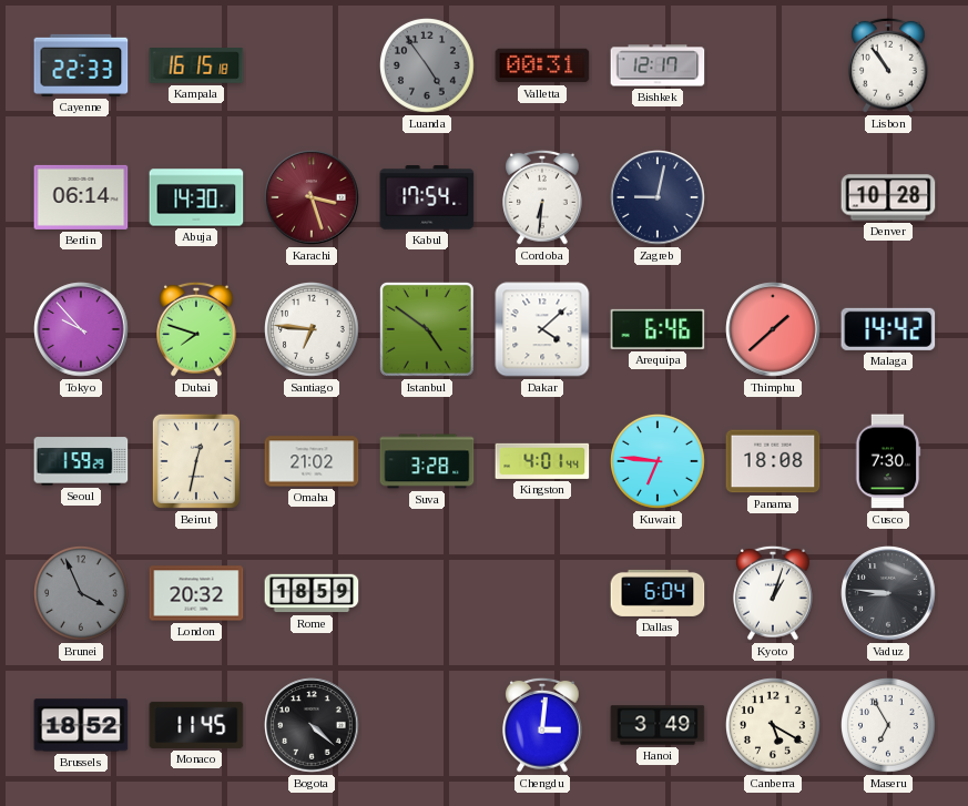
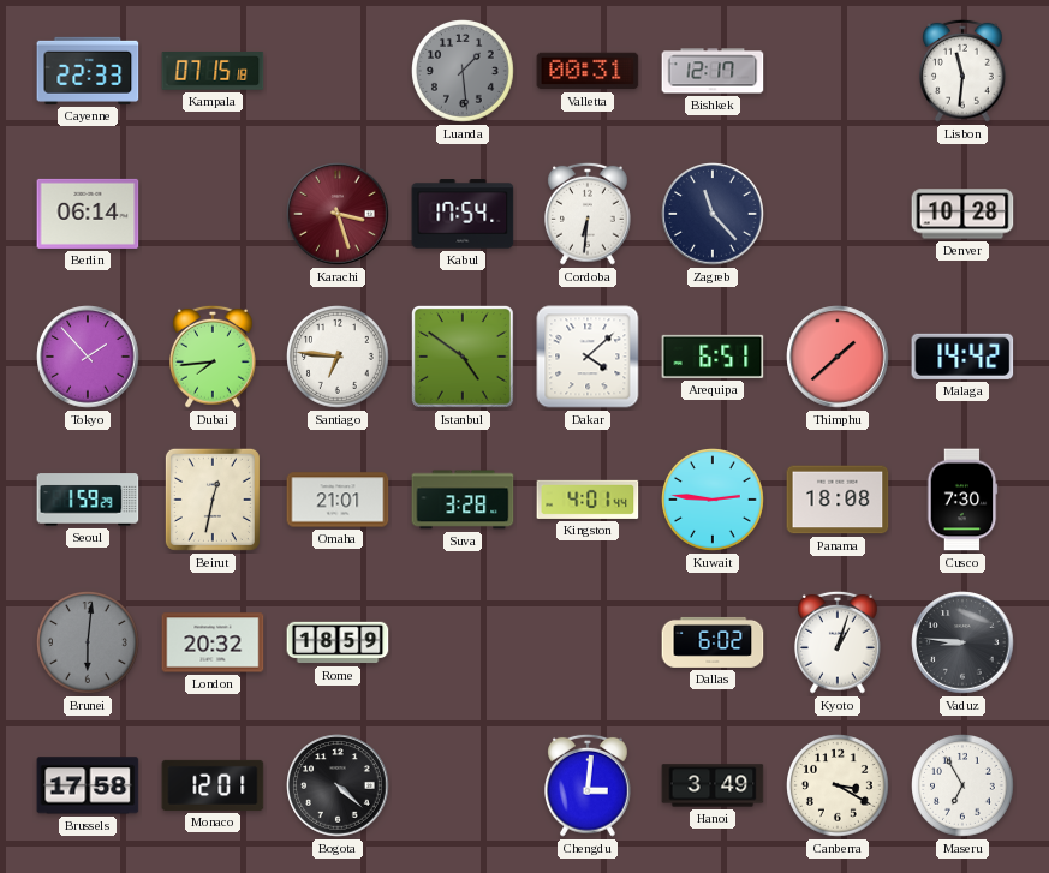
Kampala: 16:15 -> 07:15
Luanda: 4:54 -> 1:29
Lisbon: 10:54 -> 11:31
Abuja: 14:30 -> none
Zagreb: 9:02 -> 11:23
Tokyo: 9:53 -> 1:53
Dubai: 7:48 -> 7:44
Arequipa: 6:46 -> 6:51
Omaha: 21:02 -> 21:01
Kuwait: 6:46 -> 2:46
Brunei: 3:56 -> 6:01
Dallas: 6:04 -> 6:02
Brussels: 18:52 -> 17:58
Monaco: 11:45 -> 12:01
Canberra: 5:20 -> 3:20
